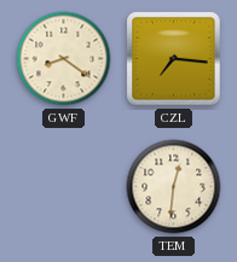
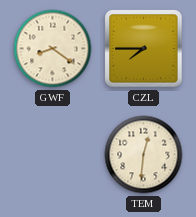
CZL: 7:16 -> 7:45
